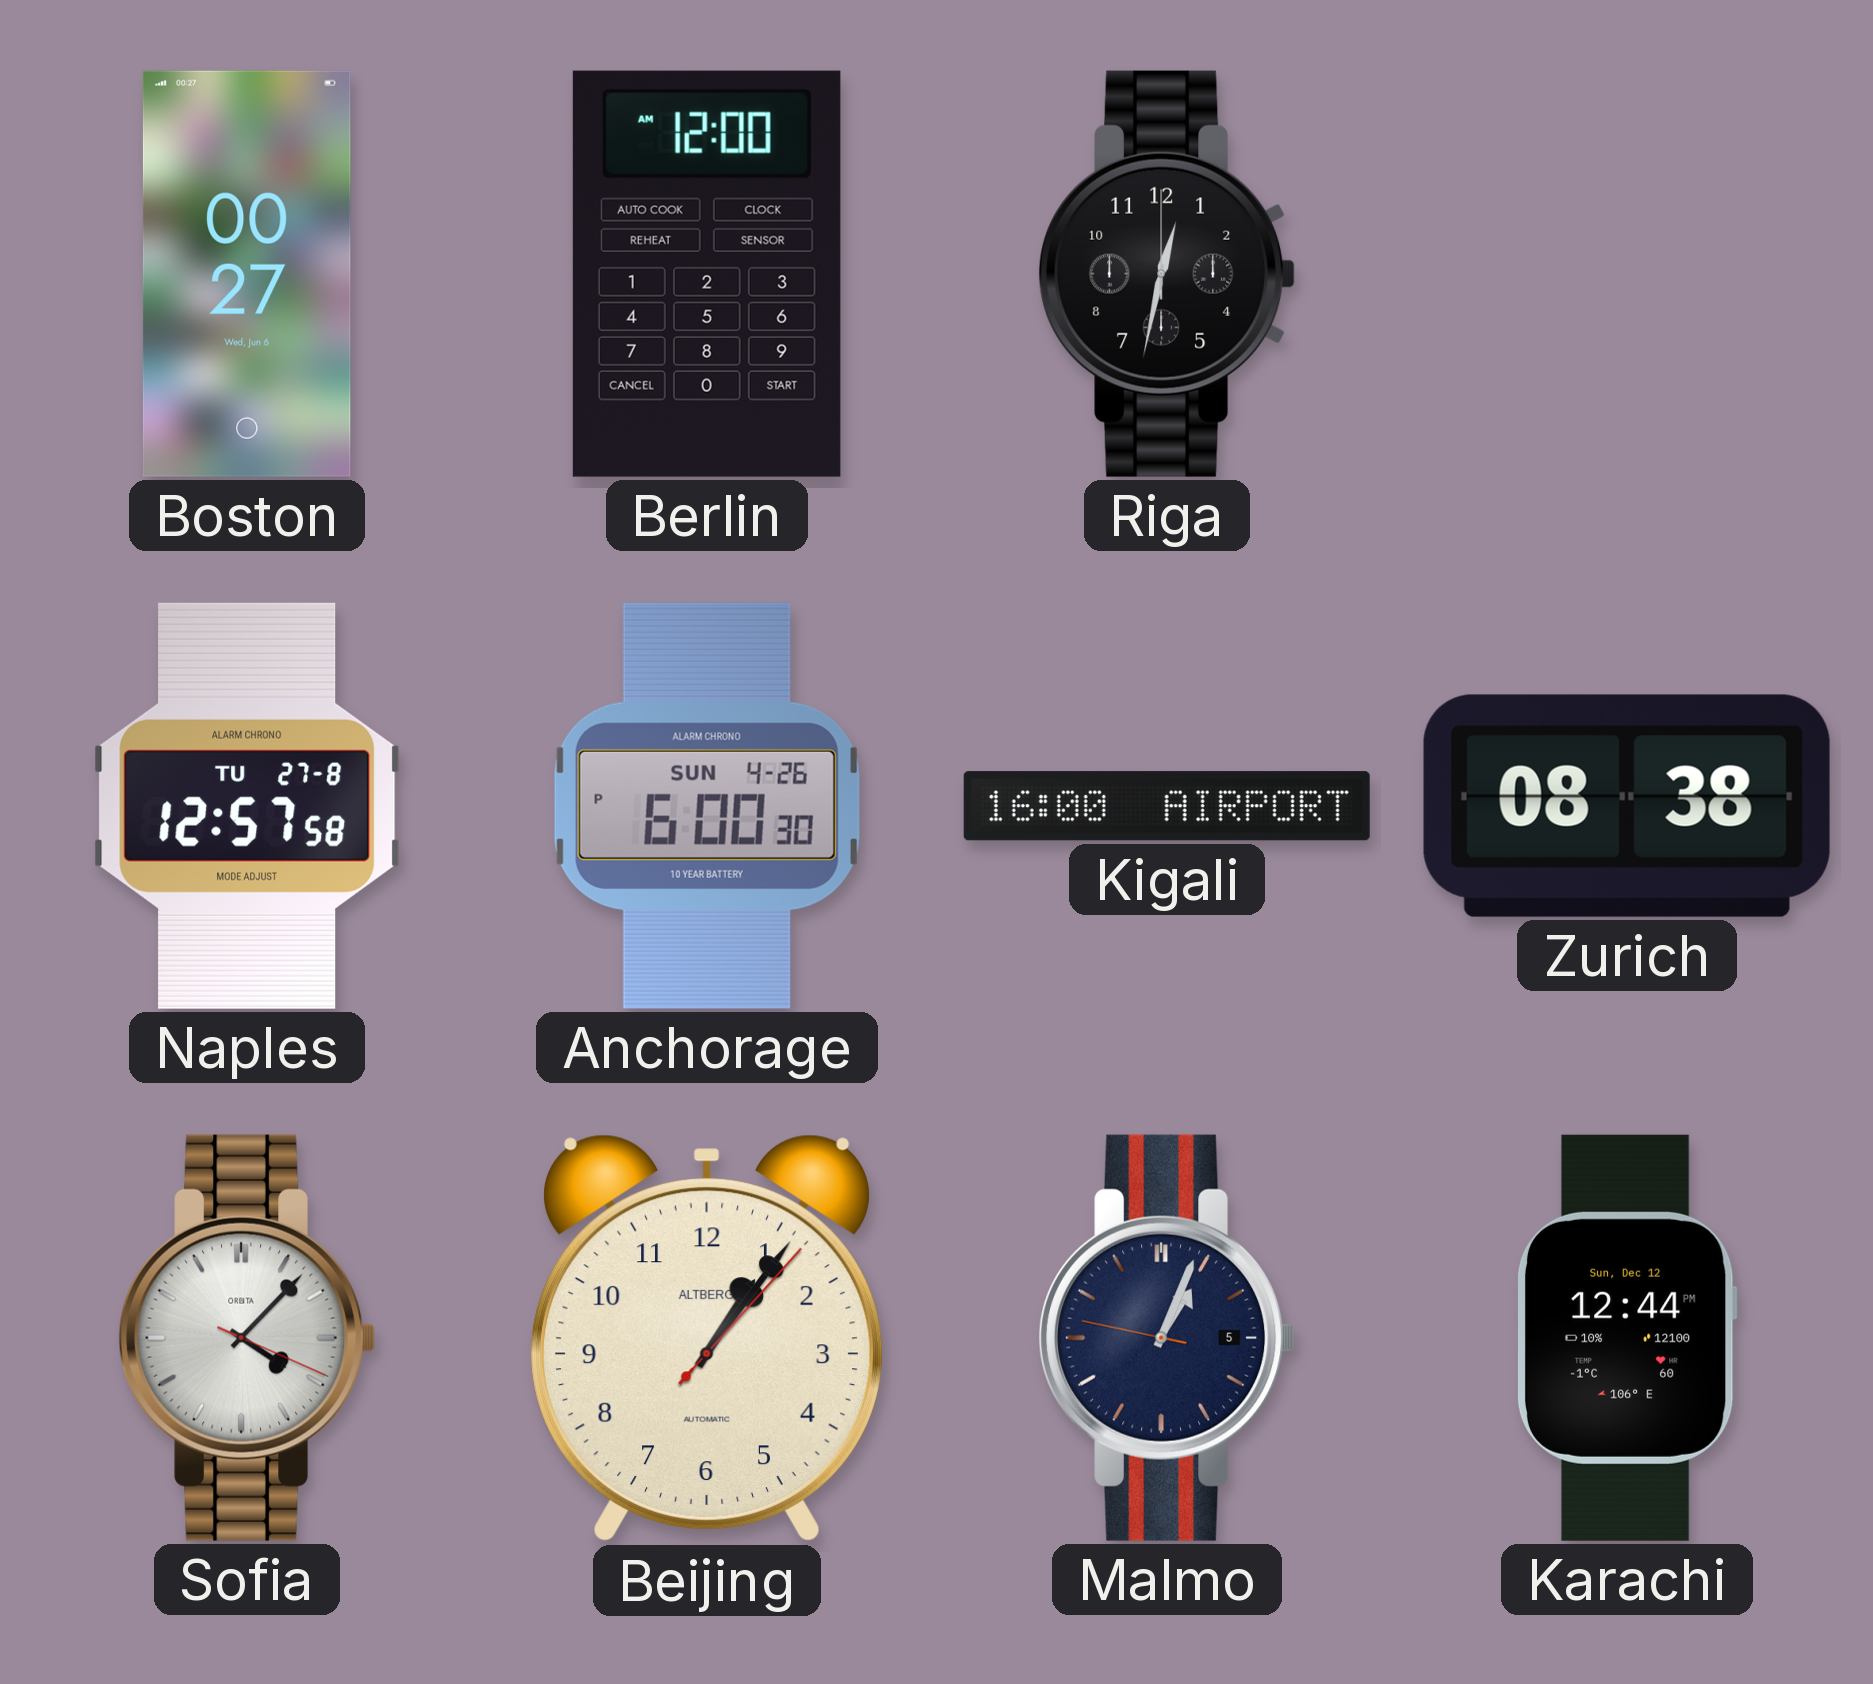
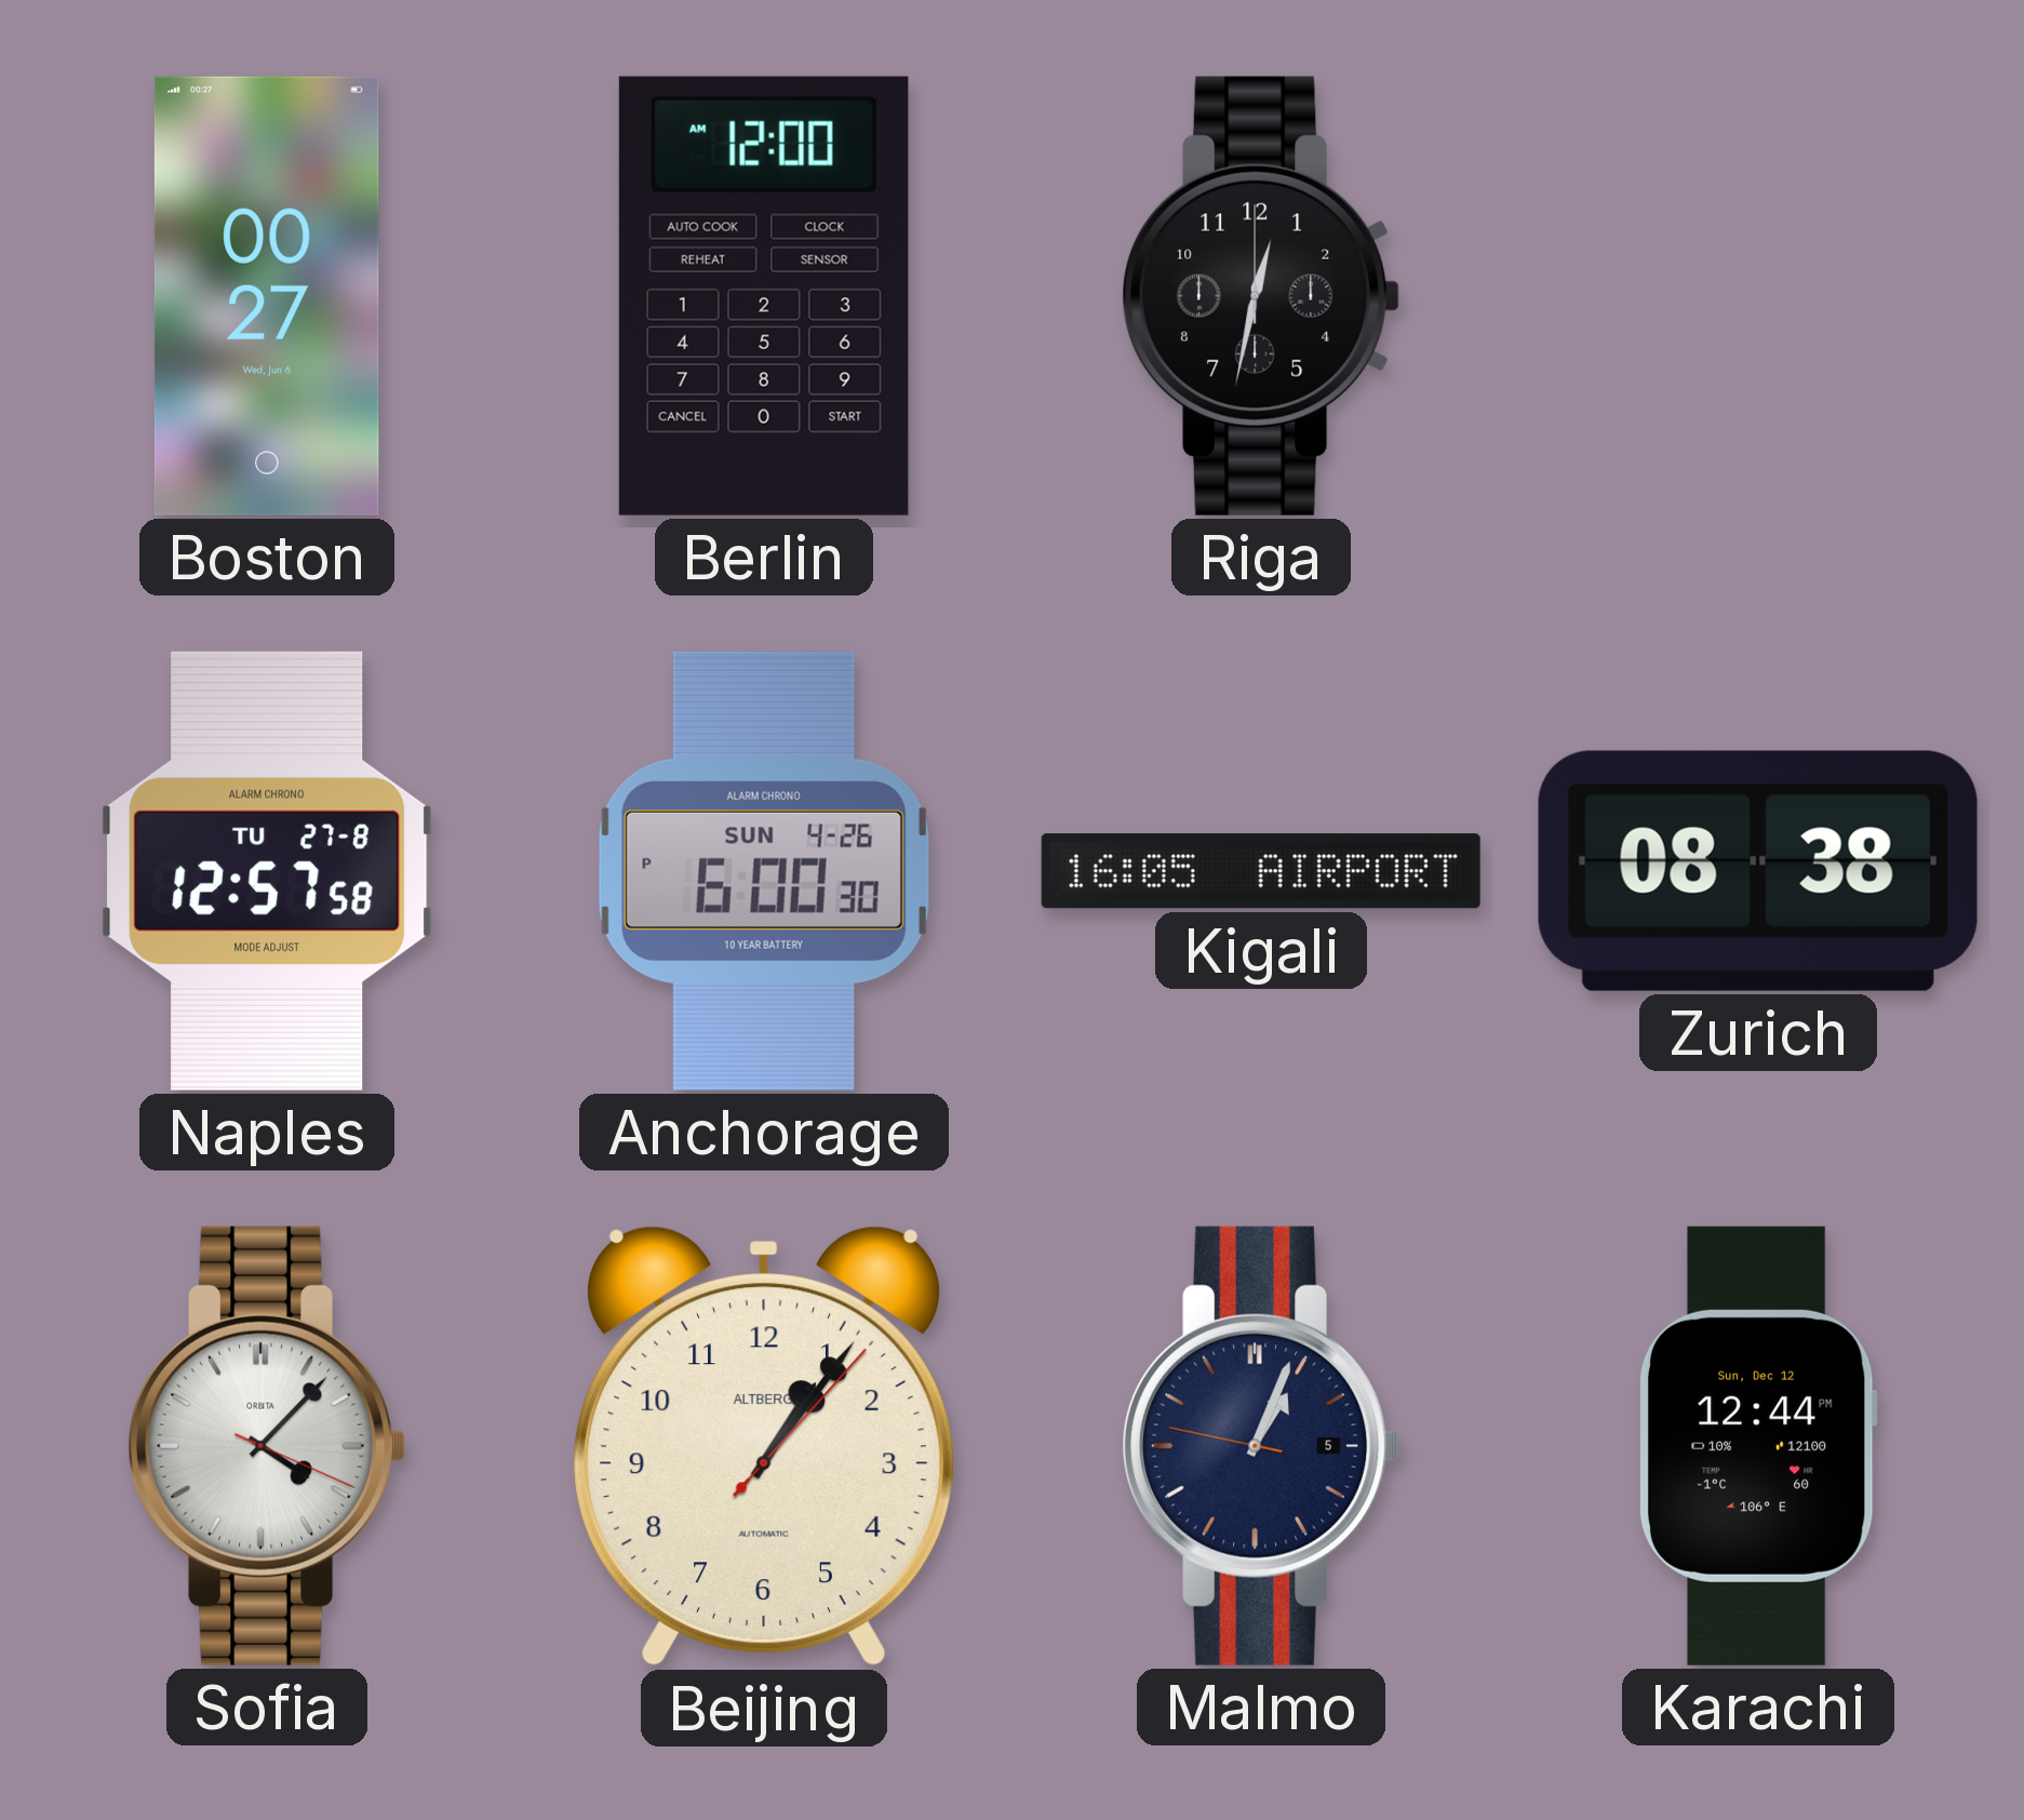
Kigali: 16:00 -> 16:05
